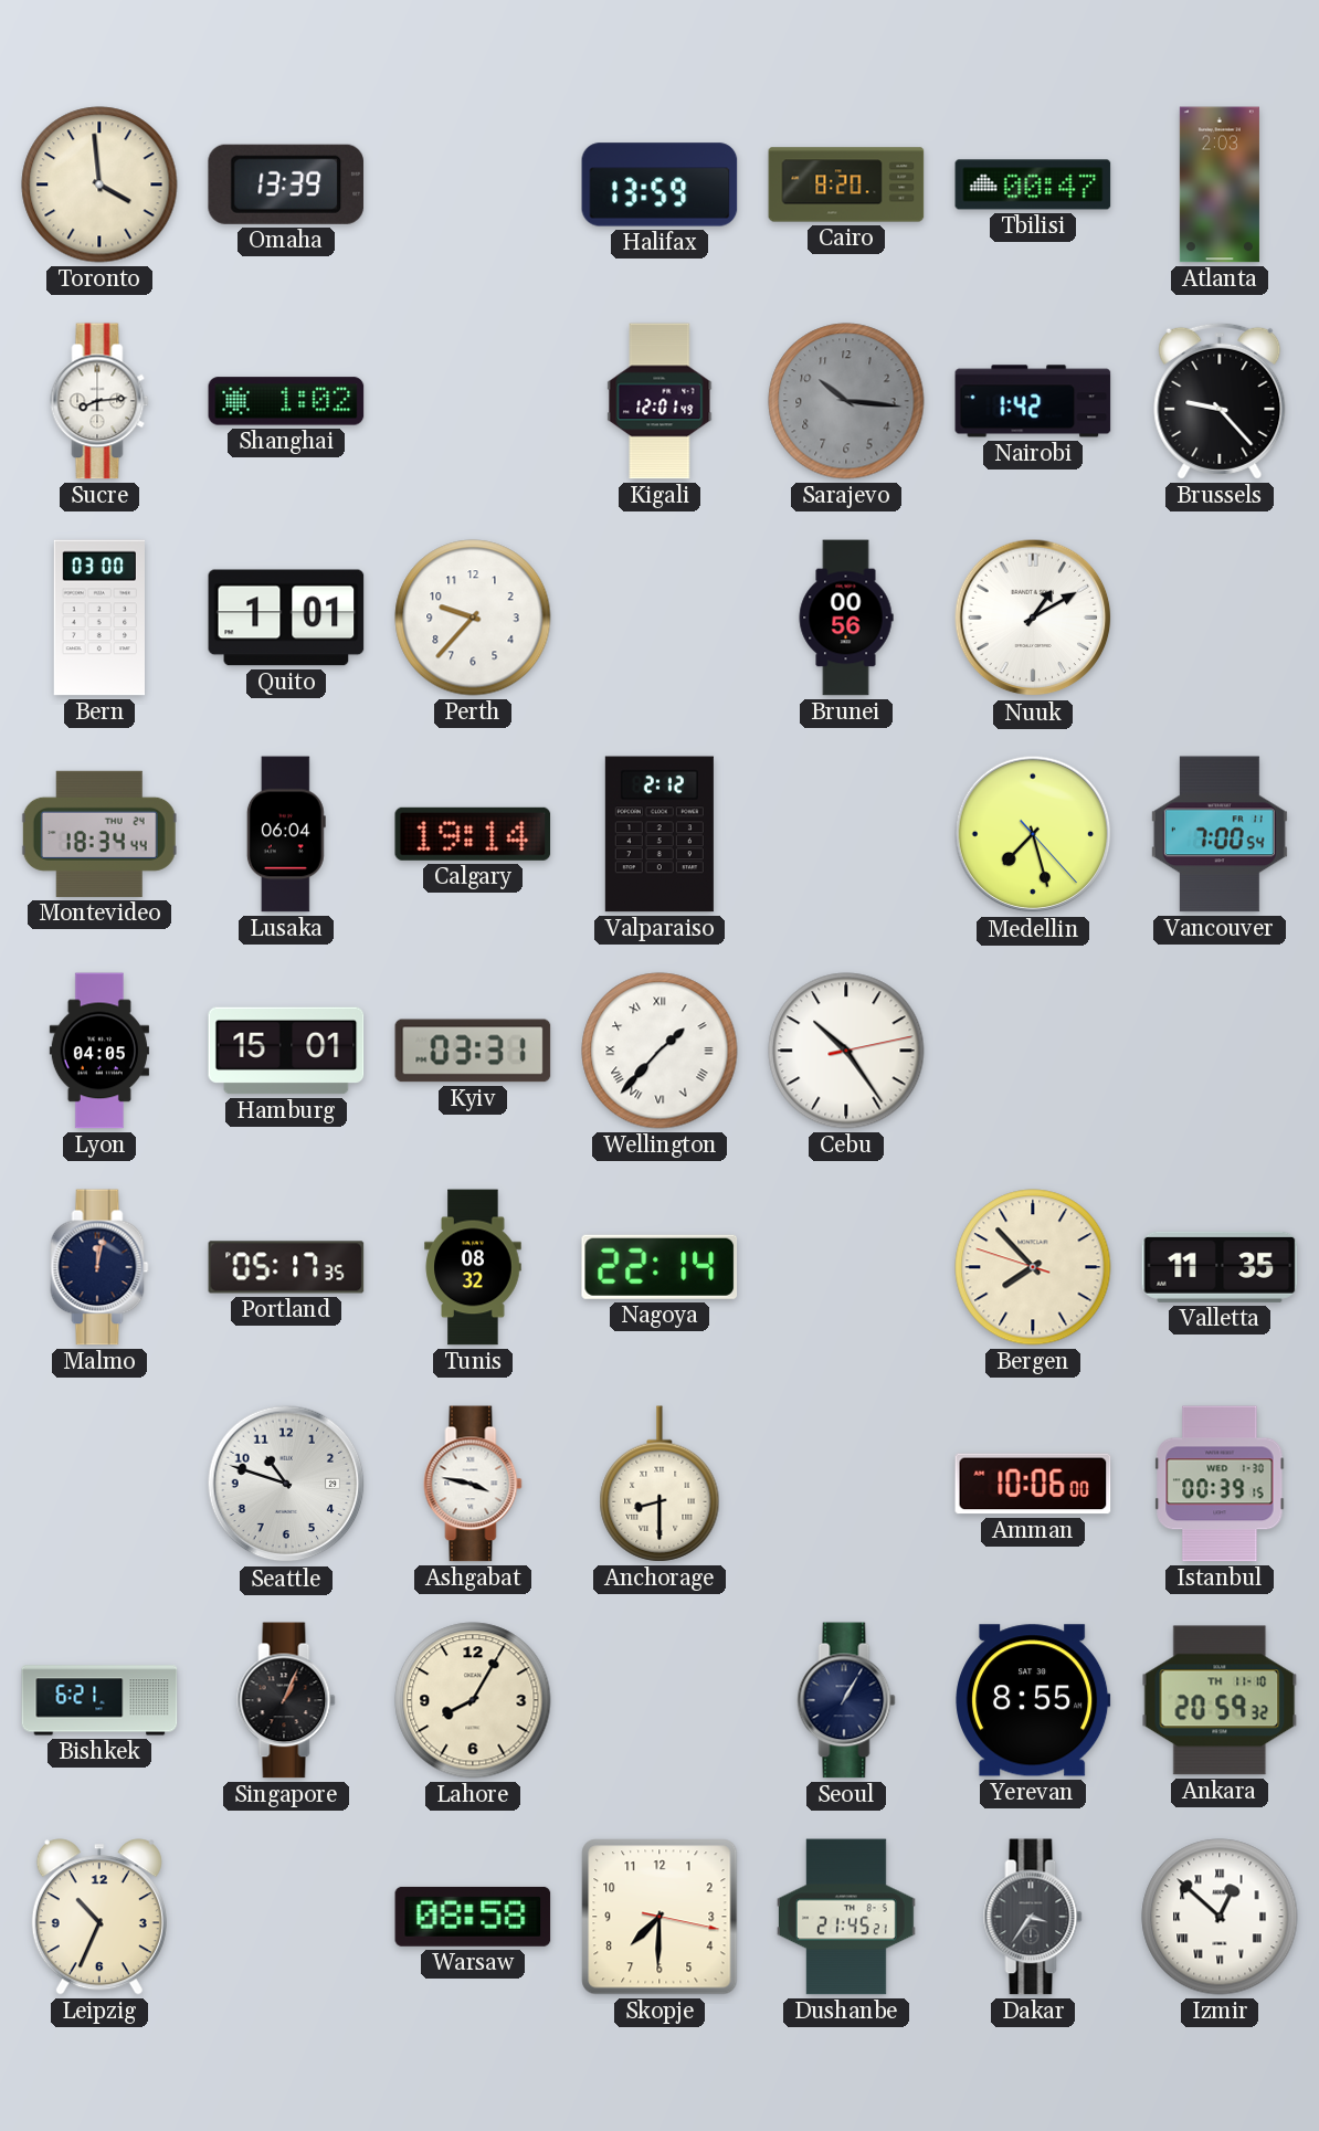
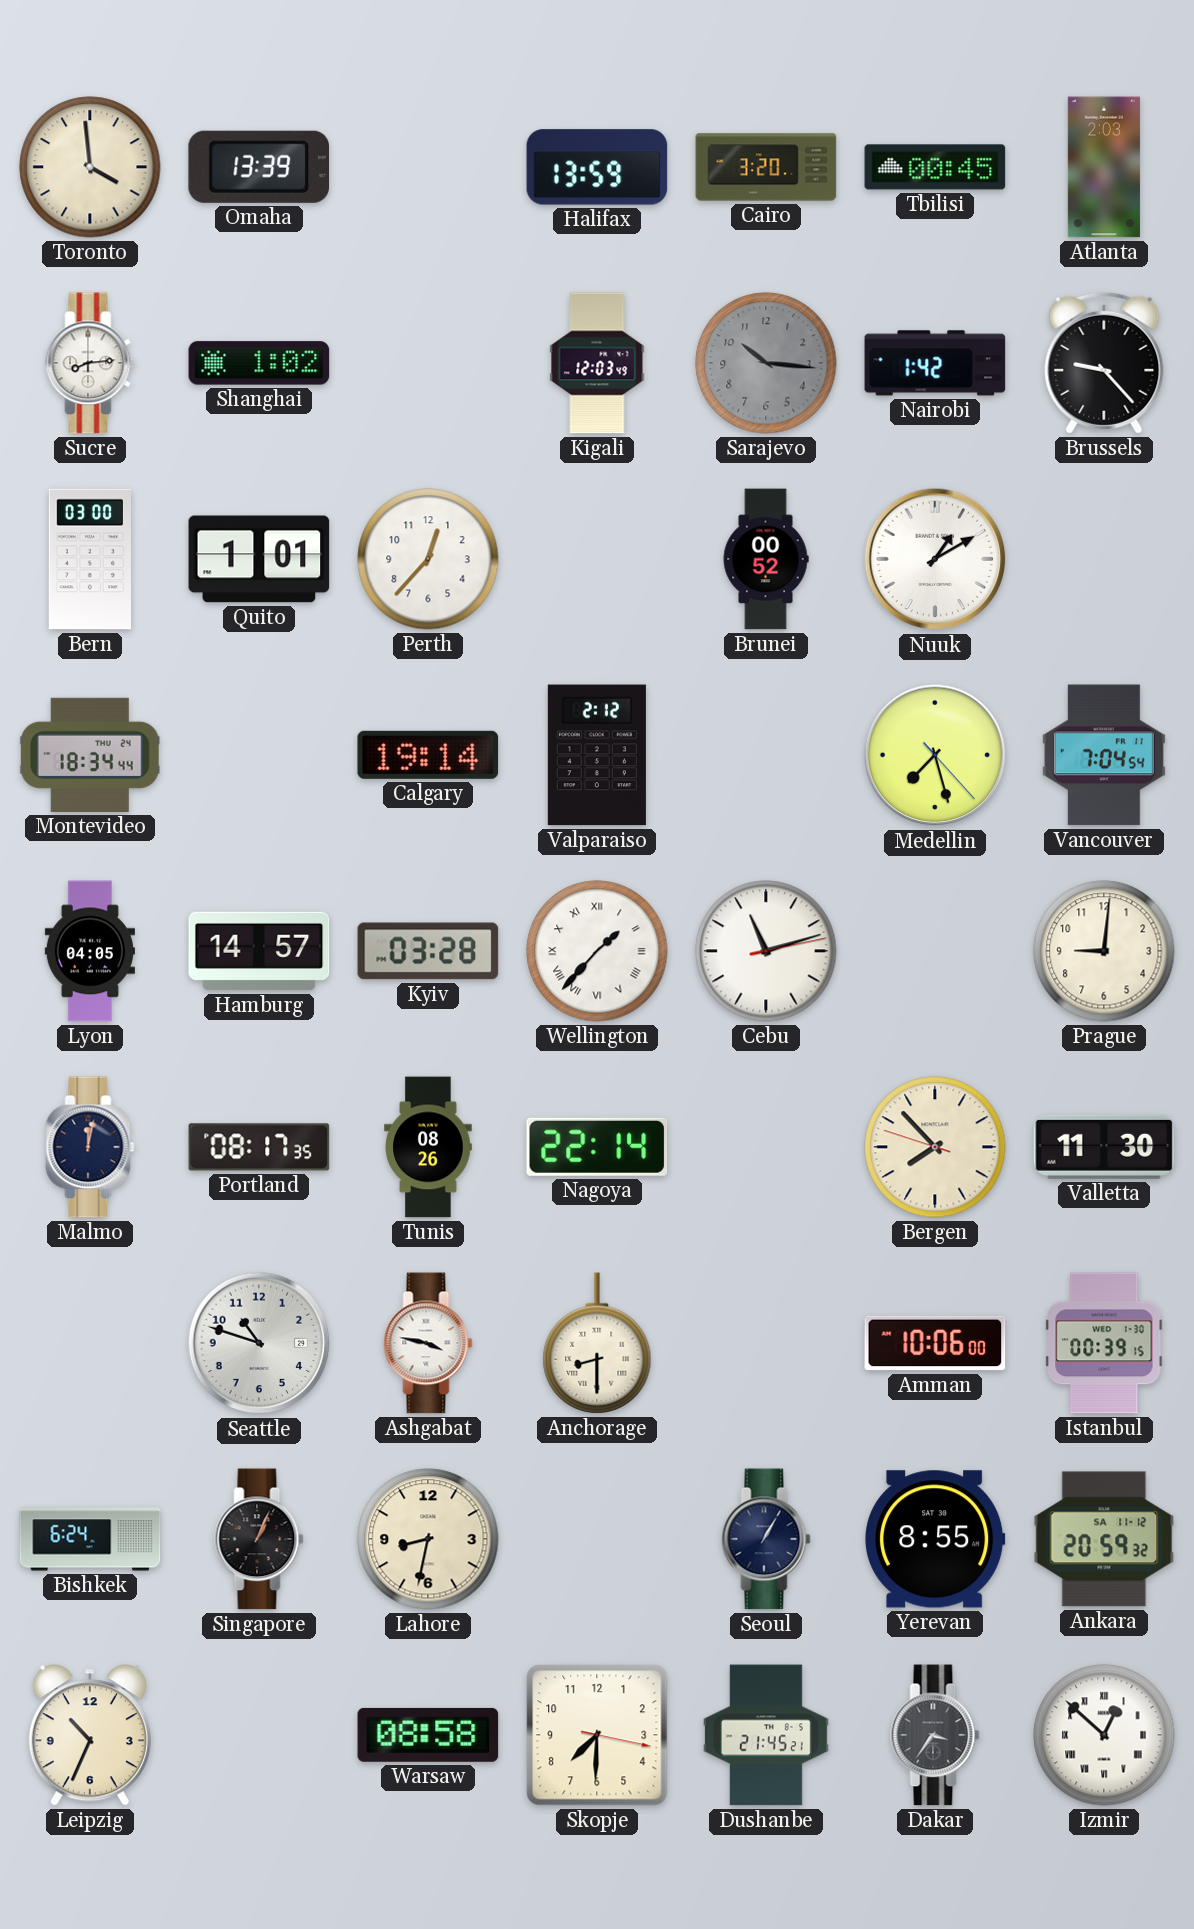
Cairo: 8:20 -> 3:20
Tbilisi: 00:47 -> 00:45
Kigali: 12:01 -> 12:03
Perth: 9:37 -> 12:37
Brunei: 00:56 -> 00:52
Lusaka: 06:04 -> none
Vancouver: 7:00 -> 7:04
Hamburg: 15:01 -> 14:57
Kyiv: 03:31 -> 03:28
Cebu: 10:24 -> 11:12
Prague: none -> 9:01
Portland: 05:17 -> 08:17
Tunis: 08:32 -> 08:26
Valletta: 11:35 -> 11:30
Bishkek: 6:21 -> 6:24
Lahore: 8:05 -> 8:32
Ankara date: TH 11-10 -> SA 11-12
